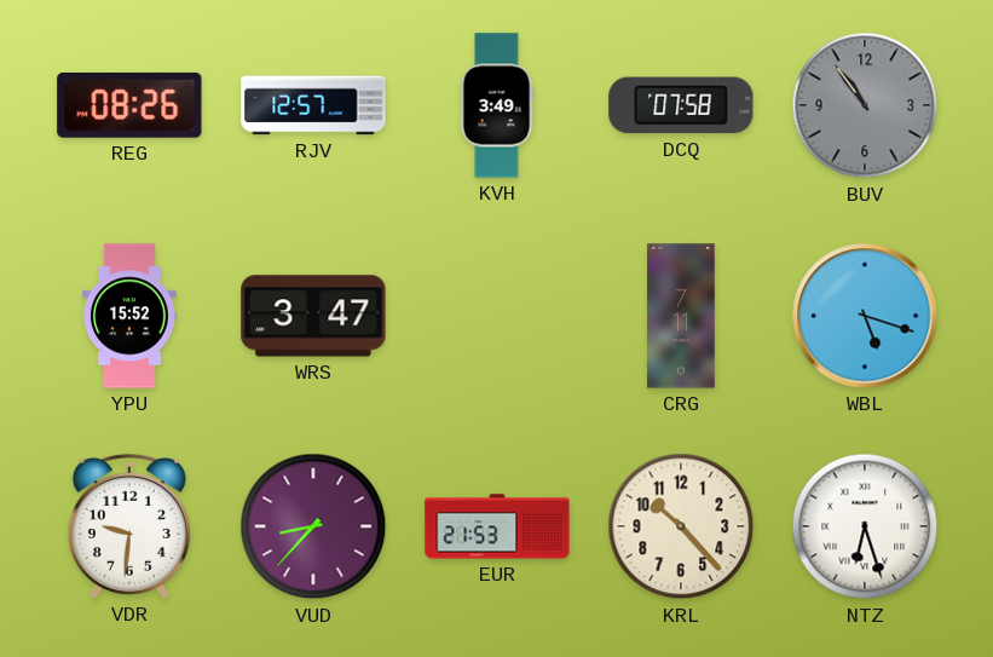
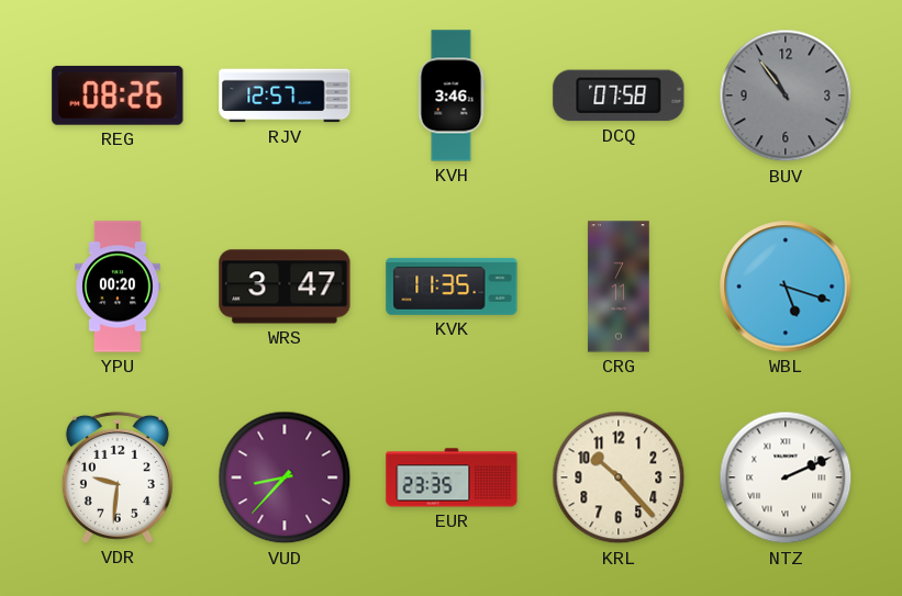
KVH: 3:49 -> 3:46
YPU: 15:52 -> 00:20
KVK: none -> 11:35
EUR: 21:53 -> 23:35
NTZ: 6:27 -> 2:11
